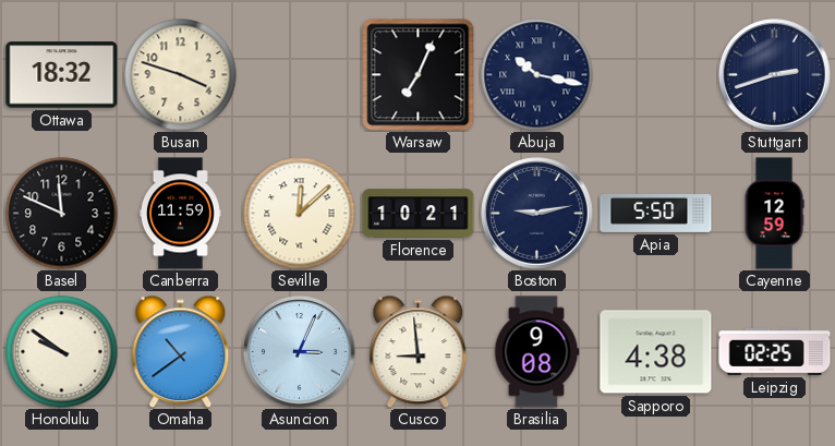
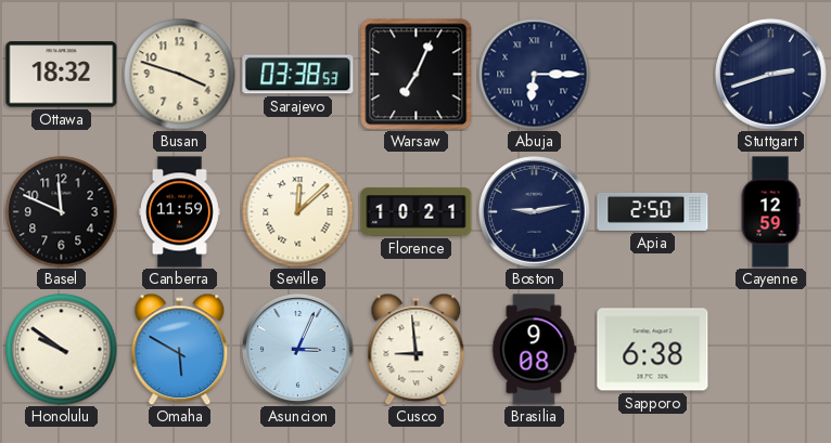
Sarajevo: none -> 03:38
Abuja: 10:17 -> 6:15
Apia: 5:50 -> 2:50
Omaha: 10:39 -> 5:50
Sapporo: 4:38 -> 6:38
Leipzig: 02:25 -> none
